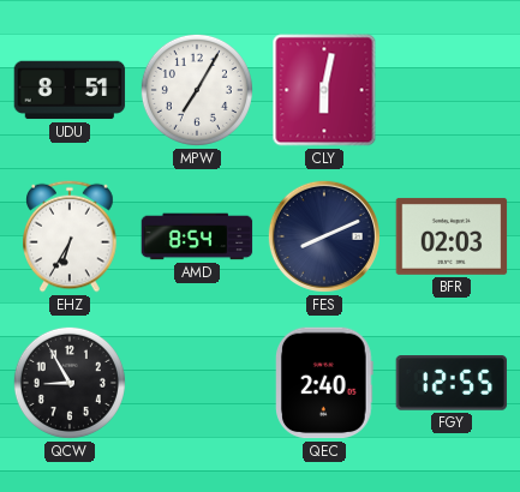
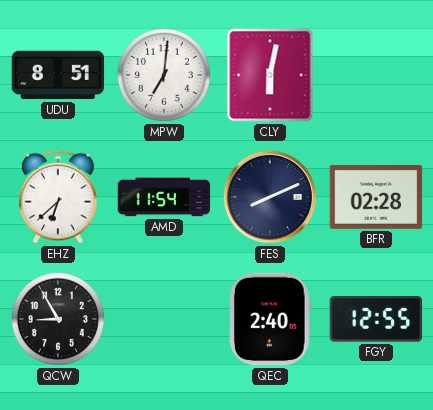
MPW: 7:05 -> 7:01
EHZ: 6:35 -> 6:38
AMD: 8:54 -> 11:54
BFR: 02:03 -> 02:28
